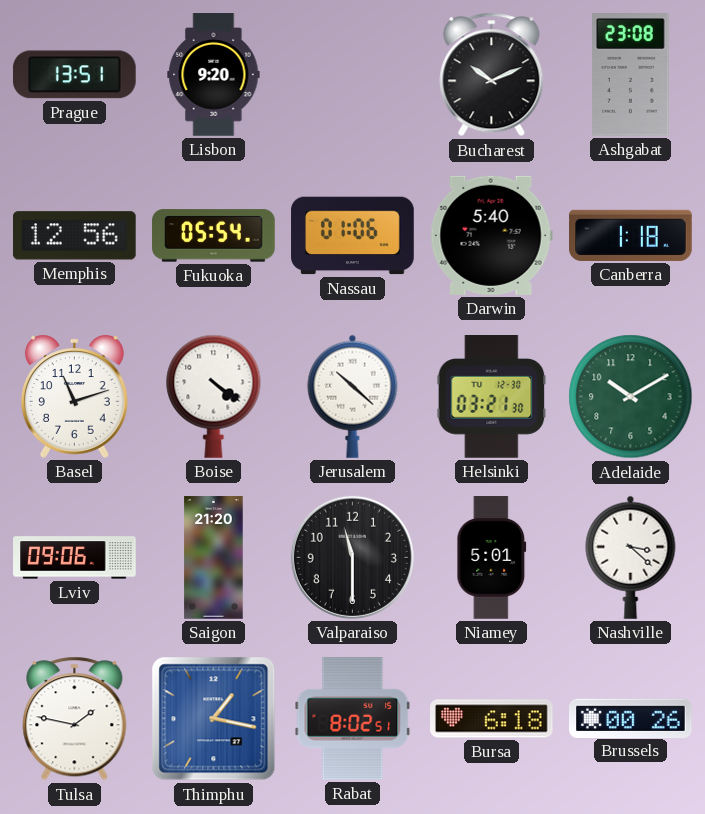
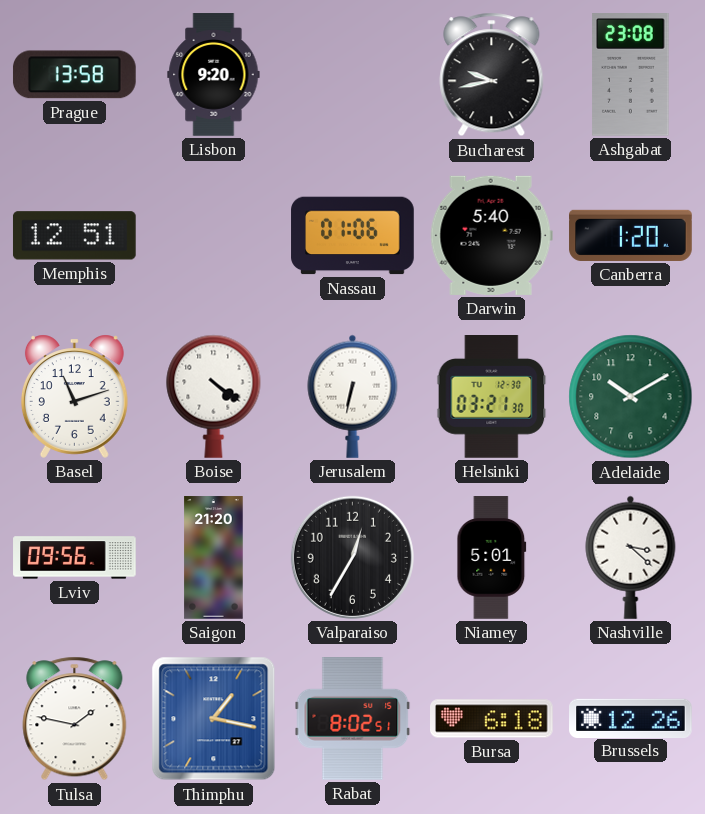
Prague: 13:51 -> 13:58
Bucharest: 10:11 -> 9:43
Memphis: 12:56 -> 12:51
Fukuoka: 05:54 -> none
Canberra: 1:18 -> 1:20
Jerusalem: 10:22 -> 6:32
Lviv: 09:06 -> 09:56
Valparaiso: 11:30 -> 12:35
Brussels: 00:26 -> 12:26
